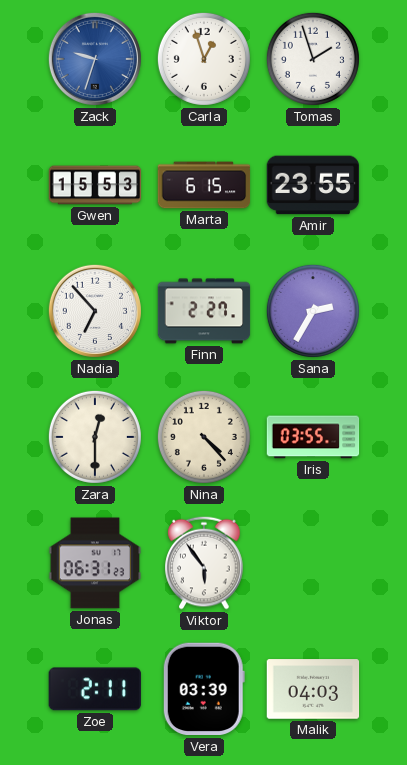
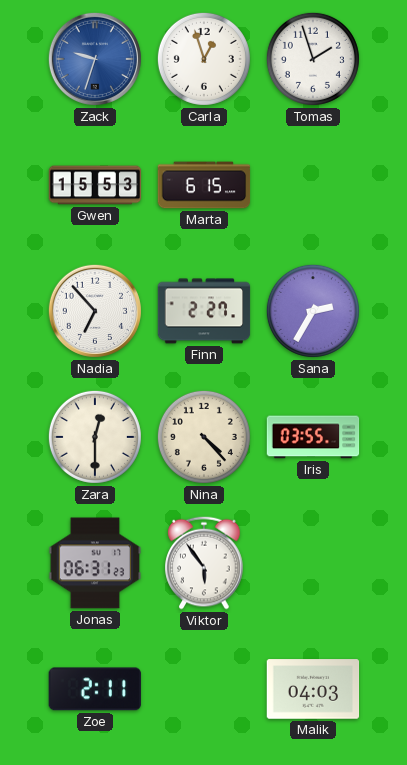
Amir: 23:55 -> none
Vera: 03:39 -> none
